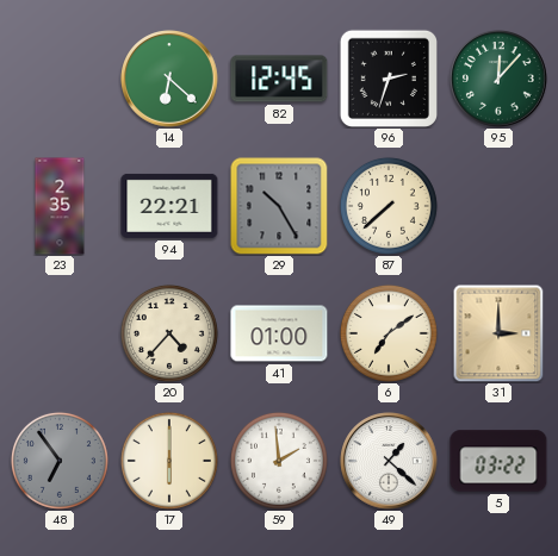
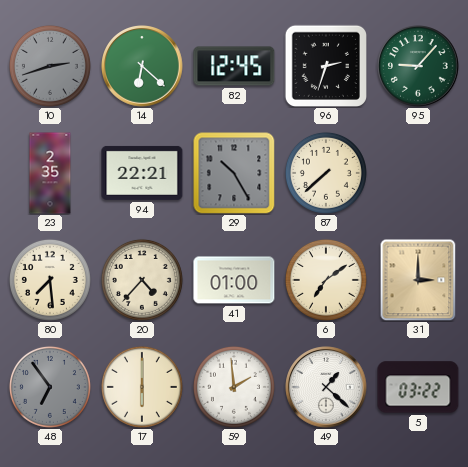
10: none -> 2:42
95: 12:07 -> 9:07
80: none -> 7:29
